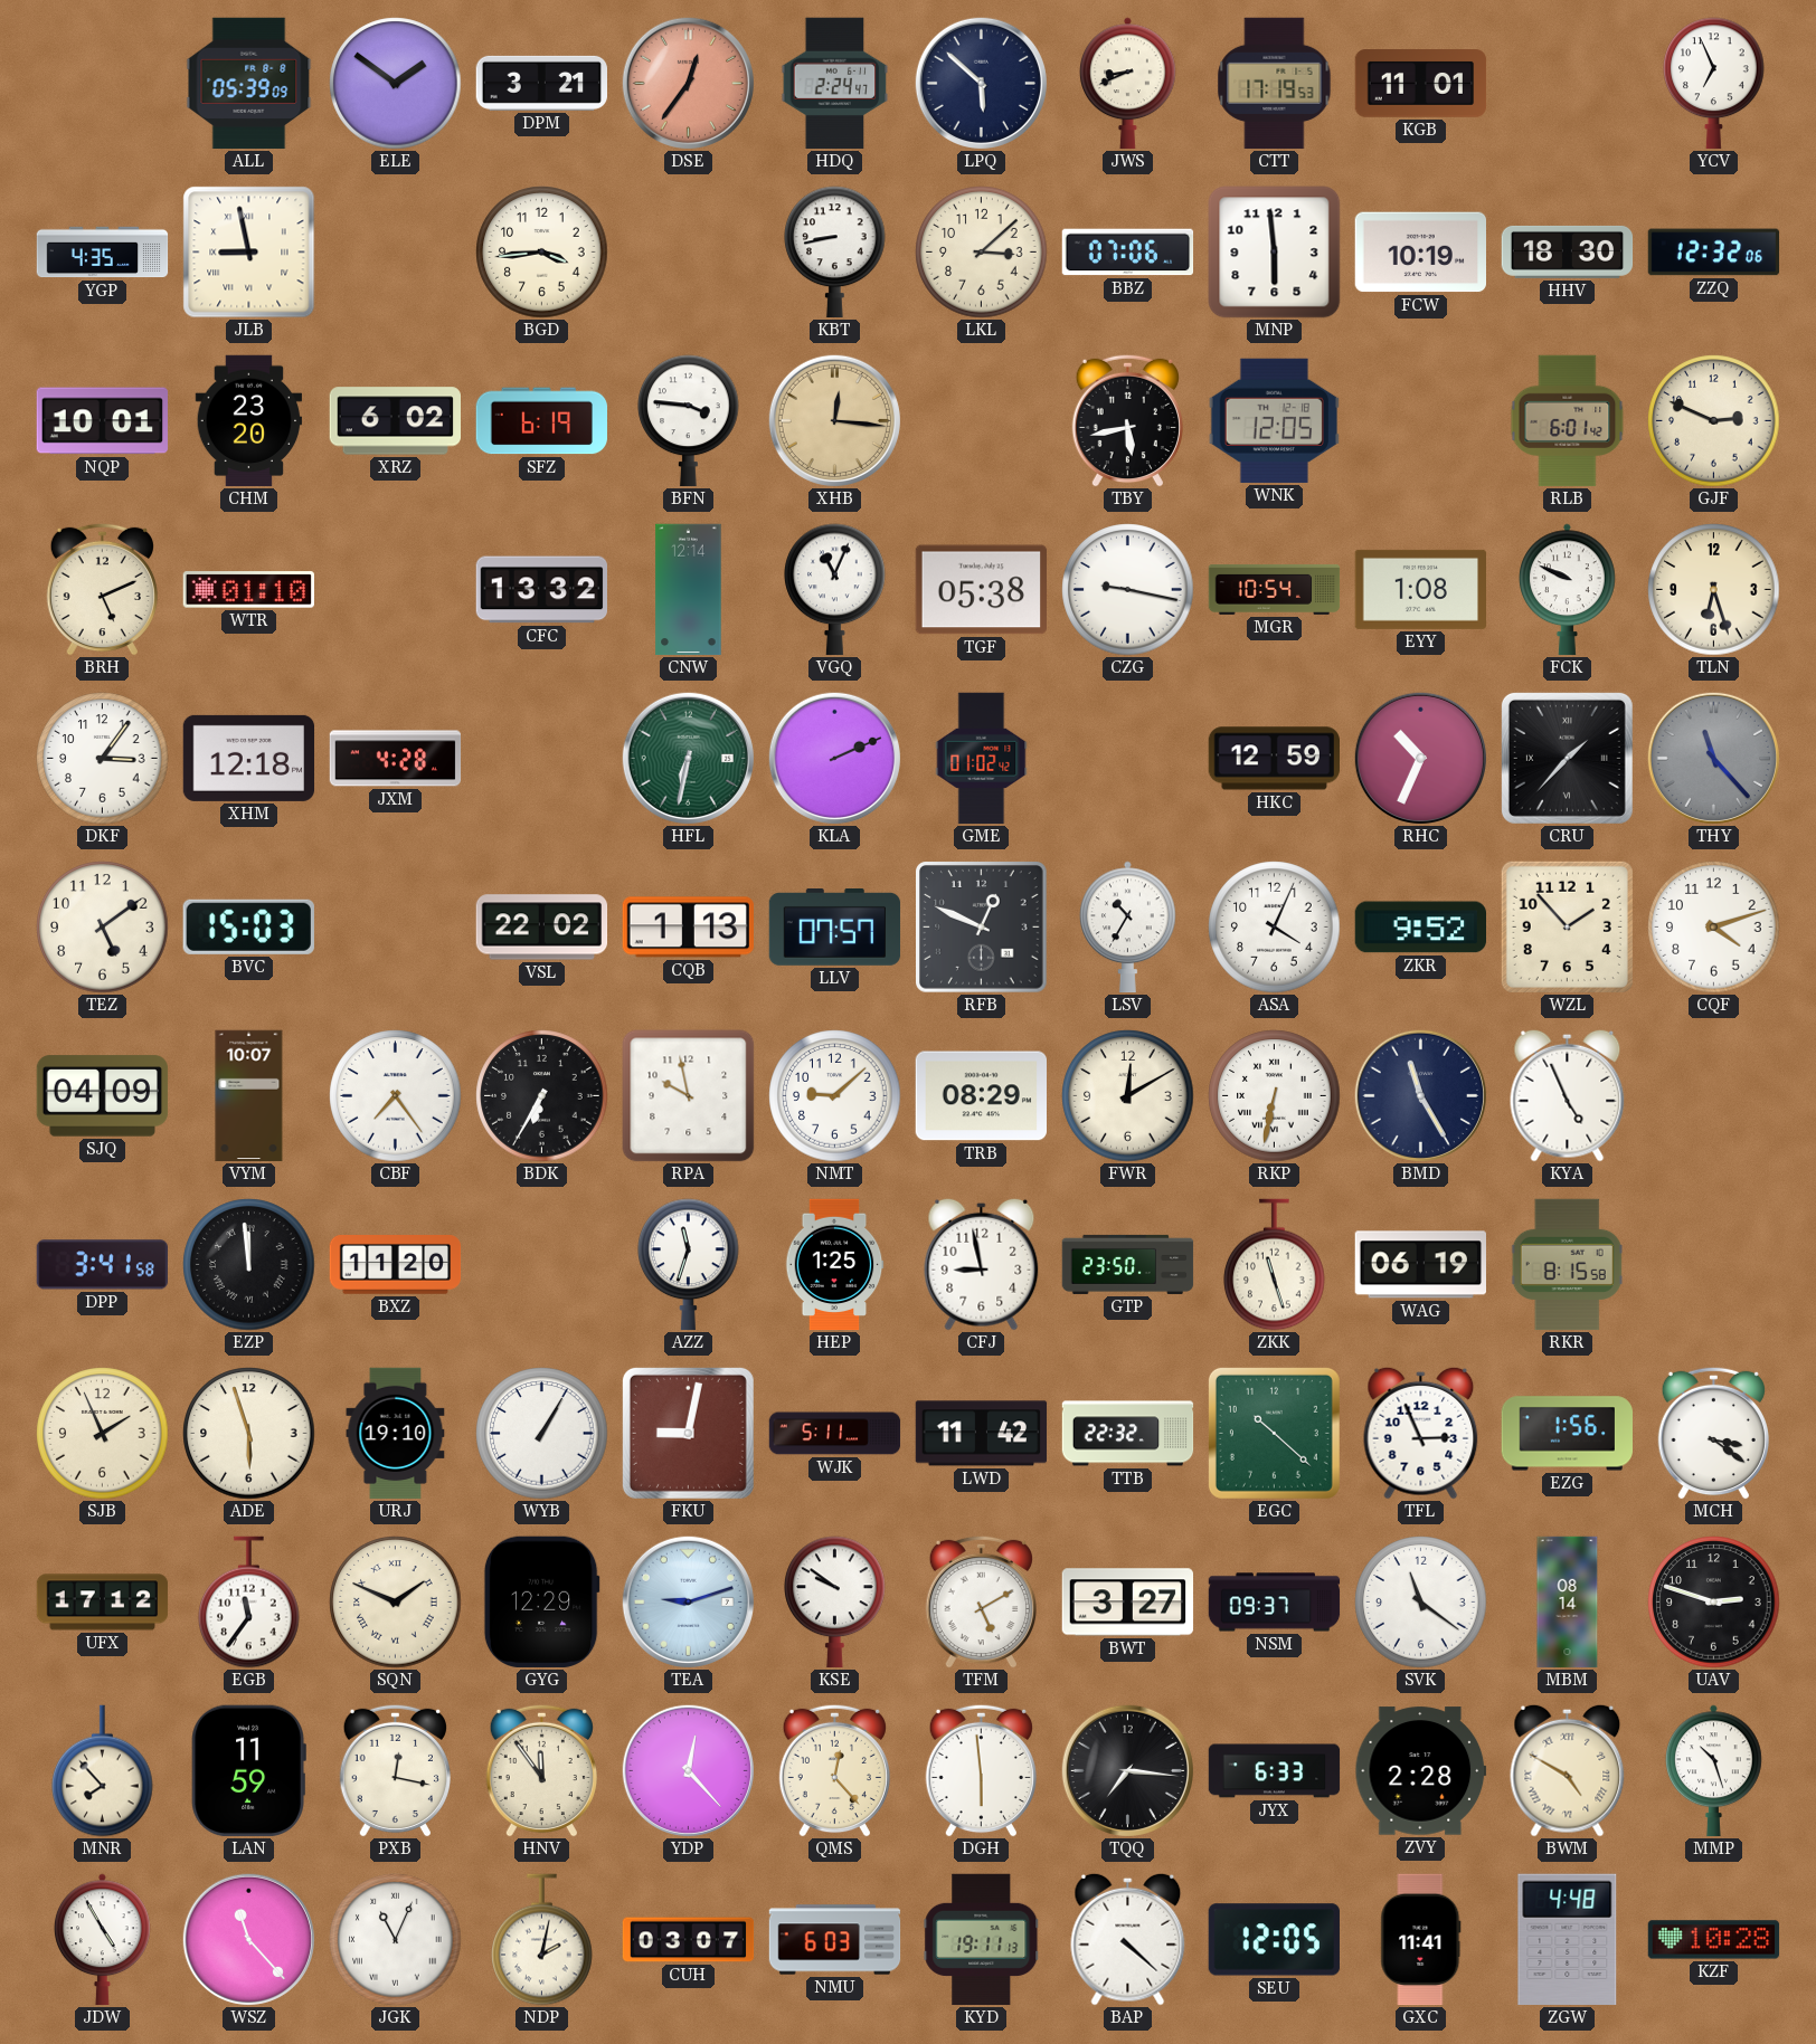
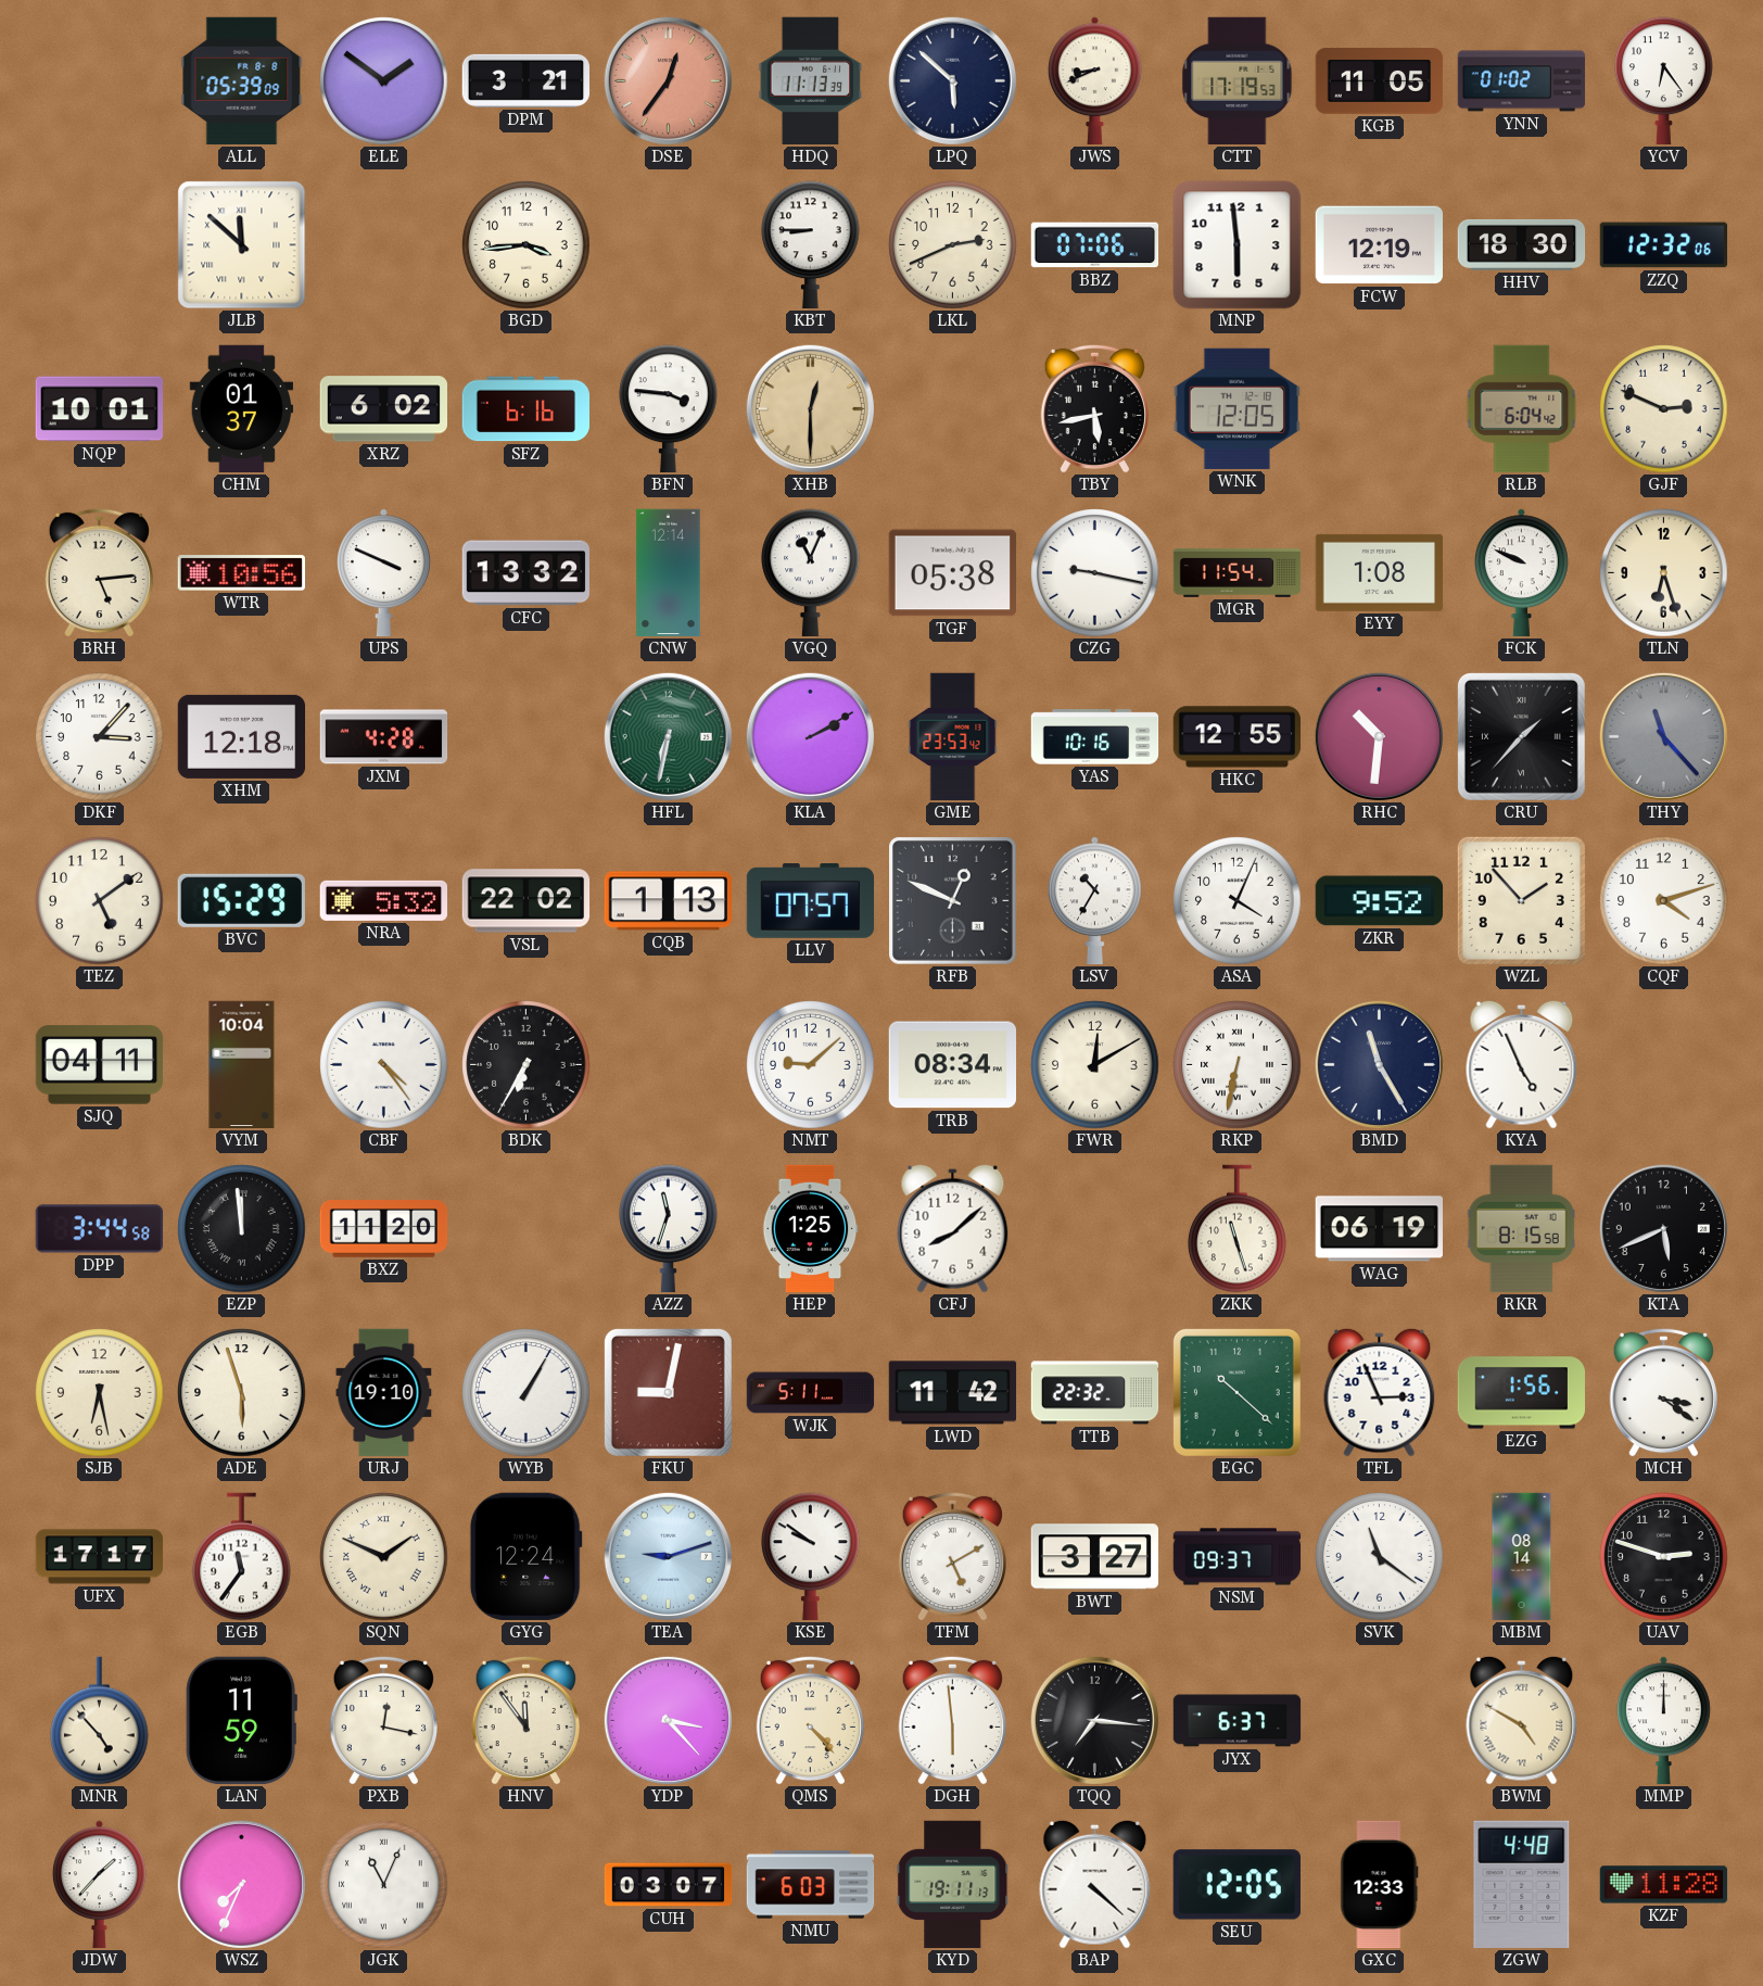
HDQ: 2:24 -> 11:13
KGB: 11:01 -> 11:05
YNN: none -> 01:02
YCV: 6:56 -> 6:24
YGP: 4:35 -> none
JLB: 8:58 -> 11:52
KBT: 8:43 -> 8:45
LKL: 3:08 -> 2:41
FCW: 10:19 -> 12:19
CHM: 23:20 -> 01:37
SFZ: 6:19 -> 6:16
XHB: 12:16 -> 12:30
RLB: 6:01 -> 6:04
BRH: 5:11 -> 5:14
WTR: 01:10 -> 10:56
UPS: none -> 3:49
MGR: 10:54 -> 11:54
DKF: 3:06 -> 3:07
KLA: 2:11 -> 2:10
GME: 01:02 -> 23:53
YAS: none -> 10:16
HKC: 12:59 -> 12:55
RHC: 10:34 -> 10:31
BVC: 15:03 -> 15:29
NRA: none -> 5:32
SJQ: 04:09 -> 04:11
VYM: 10:07 -> 10:04
CBF: 7:24 -> 4:24
RPA: 9:58 -> none
TRB: 08:29 -> 08:34
DPP: 3:41 -> 3:44
CFJ: 8:58 -> 8:08
GTP: 23:50 -> none
KTA: none -> 5:41
SJB: 1:56 -> 6:28
UFX: 17:12 -> 17:17
GYG: 12:29 -> 12:24
MNR: 7:53 -> 4:53
YDP: 12:23 -> 3:23
QMS: 12:23 -> 4:23
JYX: 6:33 -> 6:37
ZVY: 2:28 -> none
MMP: 10:27 -> 12:00
JDW: 4:55 -> 1:37
WSZ: 11:23 -> 7:34
NDP: 2:02 -> none
GXC: 11:41 -> 12:33
KZF: 10:28 -> 11:28
